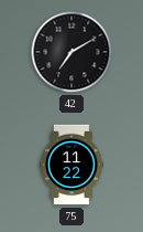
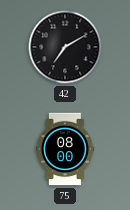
75: 11:22 -> 08:00
